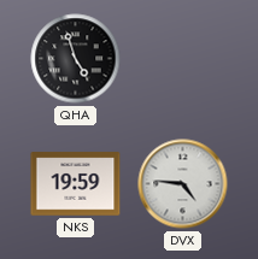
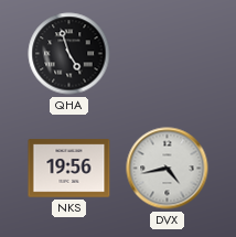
NKS: 19:59 -> 19:56
DVX: 4:46 -> 4:43
